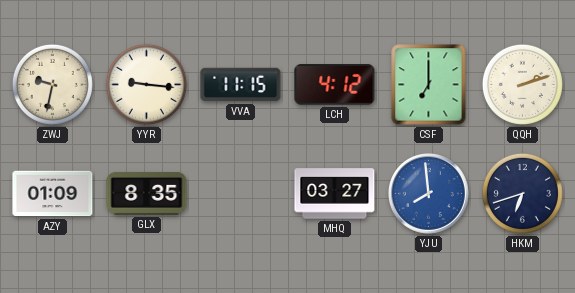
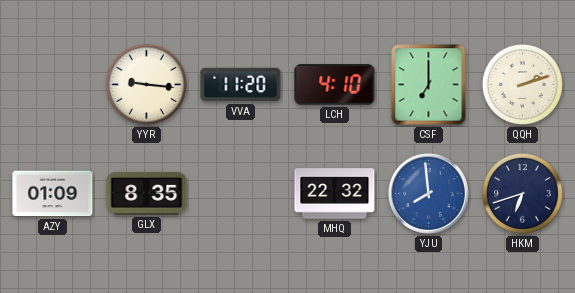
ZWJ: 9:32 -> none
VVA: 11:15 -> 11:20
LCH: 4:12 -> 4:10
MHQ: 03:27 -> 22:32
